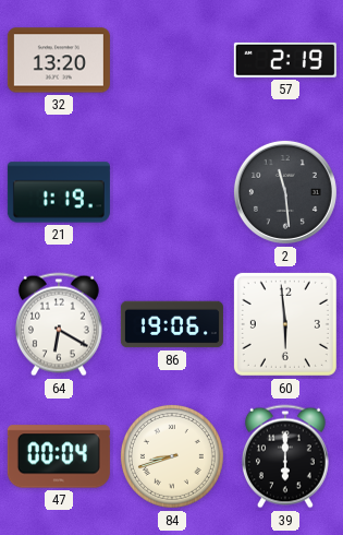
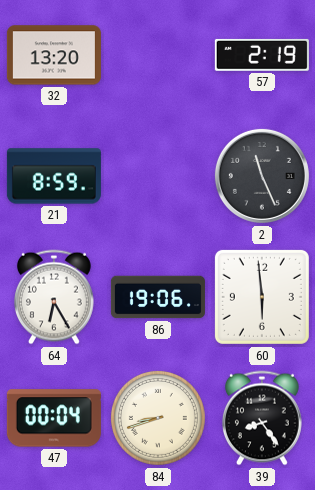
21: 1:19 -> 8:59
2: 11:29 -> 11:26
64: 6:20 -> 6:25
39: 6:00 -> 8:24
